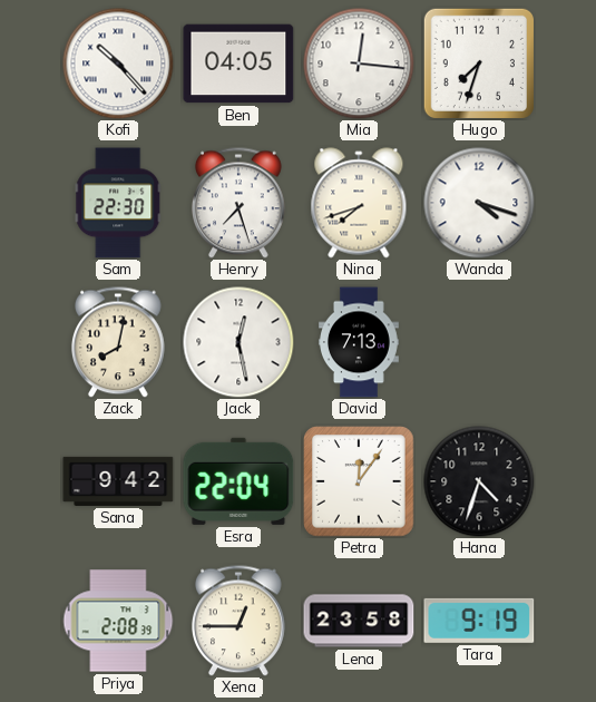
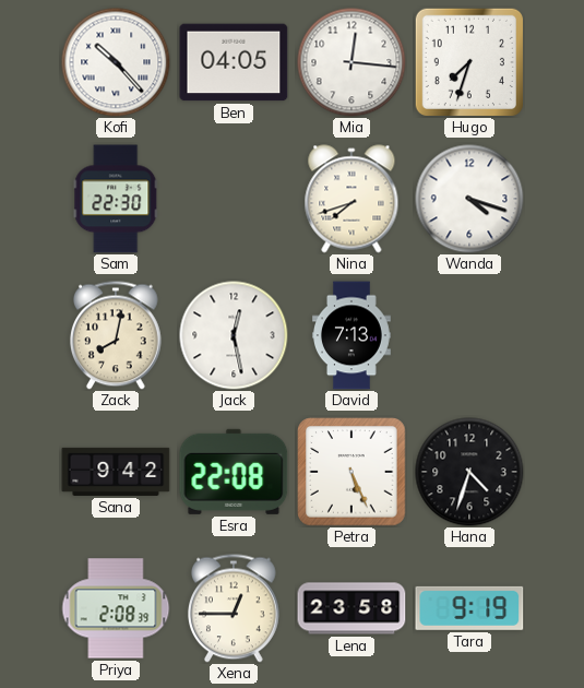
Henry: 7:27 -> none
Esra: 22:04 -> 22:08
Petra: 12:06 -> 5:26
